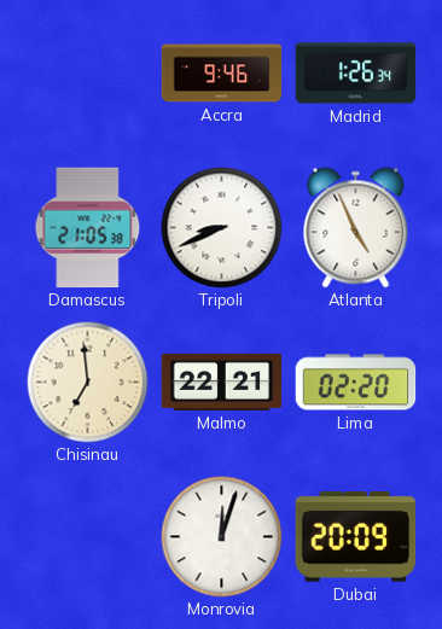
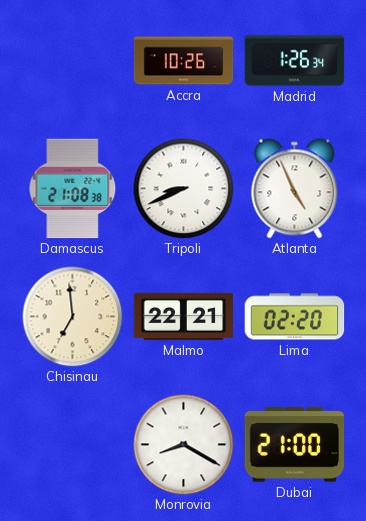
Accra: 9:46 -> 10:26
Damascus: 21:05 -> 21:08
Monrovia: 12:03 -> 8:20
Dubai: 20:09 -> 21:00
